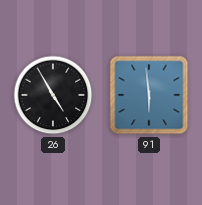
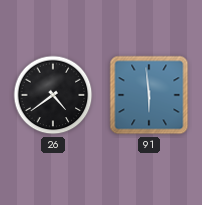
26: 4:55 -> 4:39
